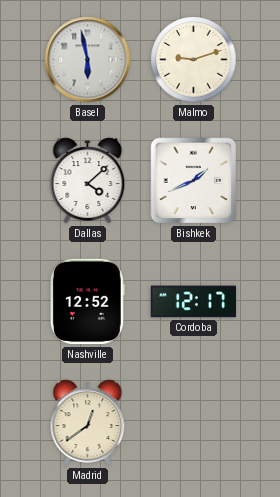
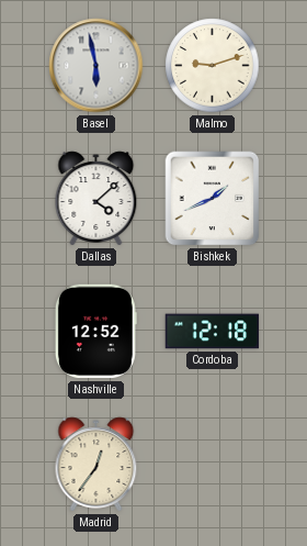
Cordoba: 12:17 -> 12:18
Madrid: 12:39 -> 12:36
